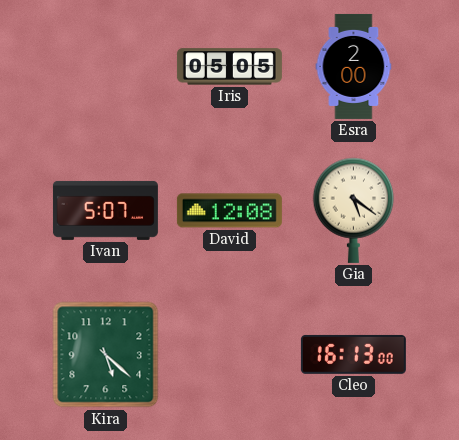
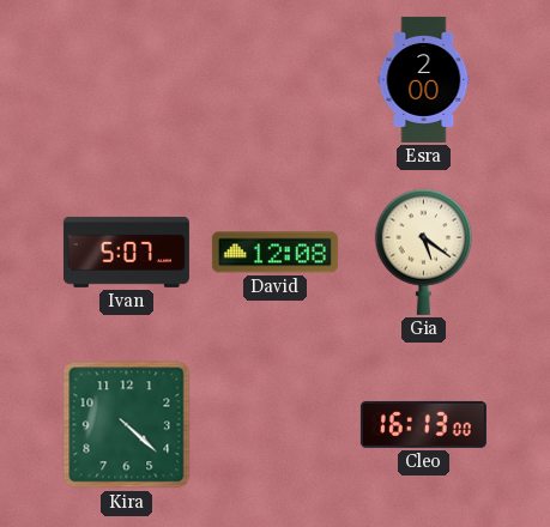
Iris: 05:05 -> none
Kira: 5:22 -> 4:22
